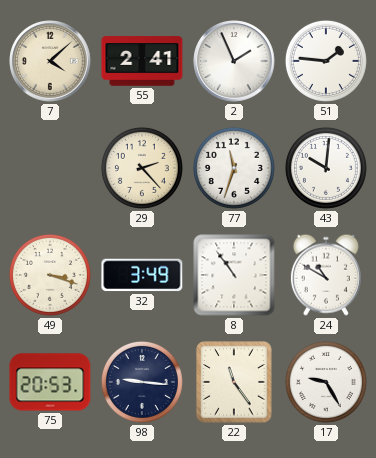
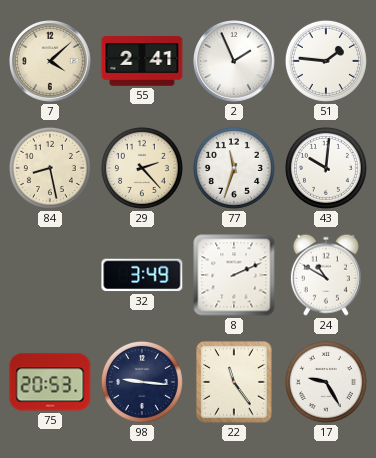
84: none -> 8:28
49: 3:18 -> none
8: 10:54 -> 2:11
